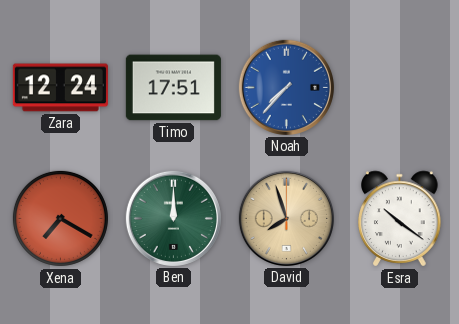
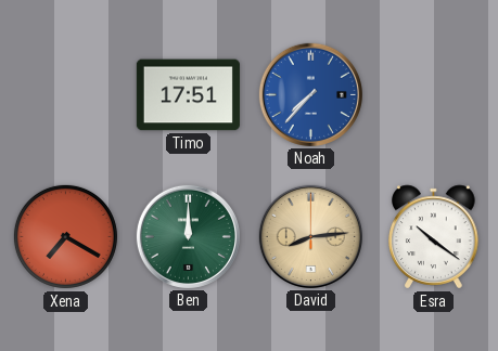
Zara: 12:24 -> none
David: 7:57 -> 8:14
